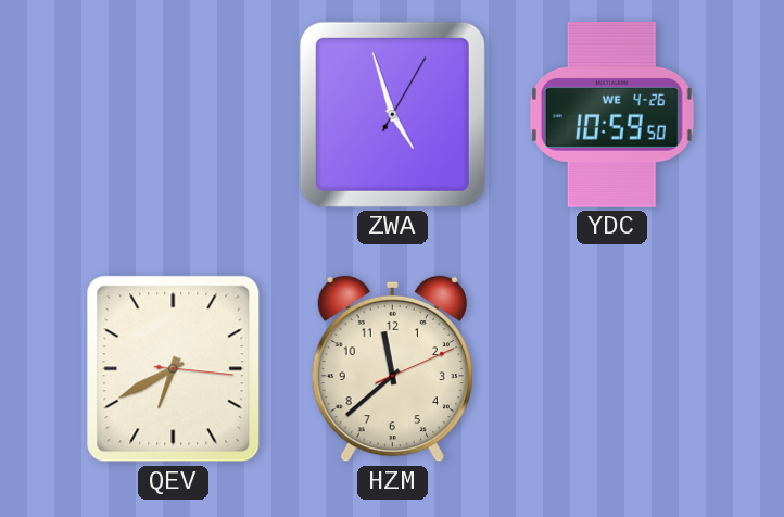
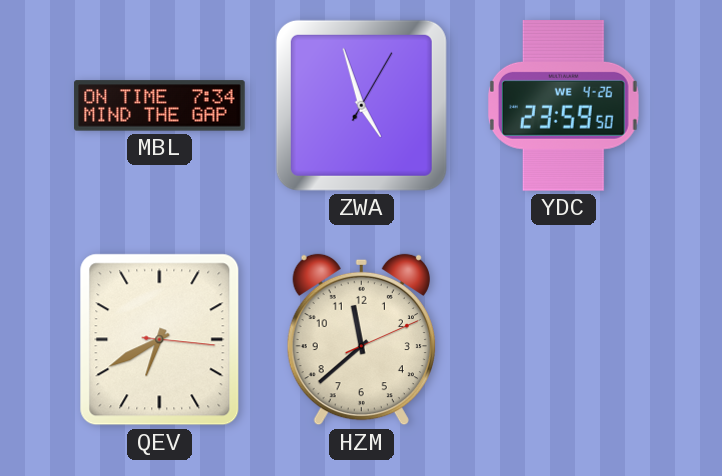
MBL: none -> 7:34
YDC: 10:59 -> 23:59
